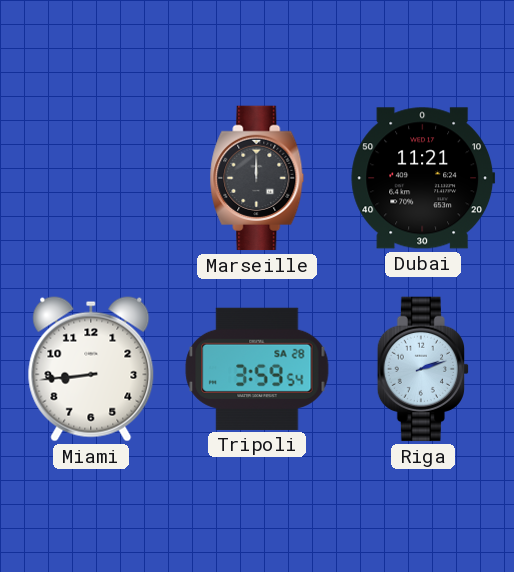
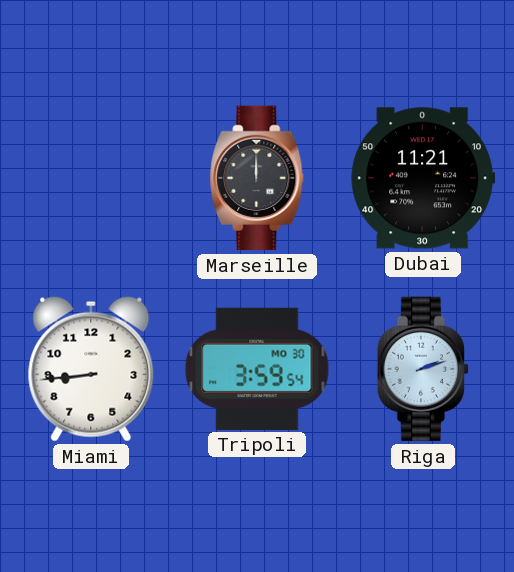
Tripoli date: SA 28 -> MO 30
